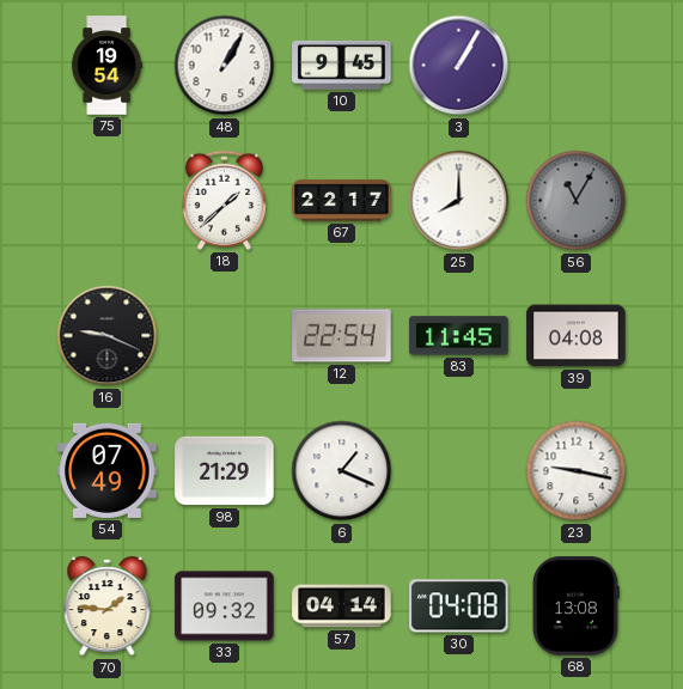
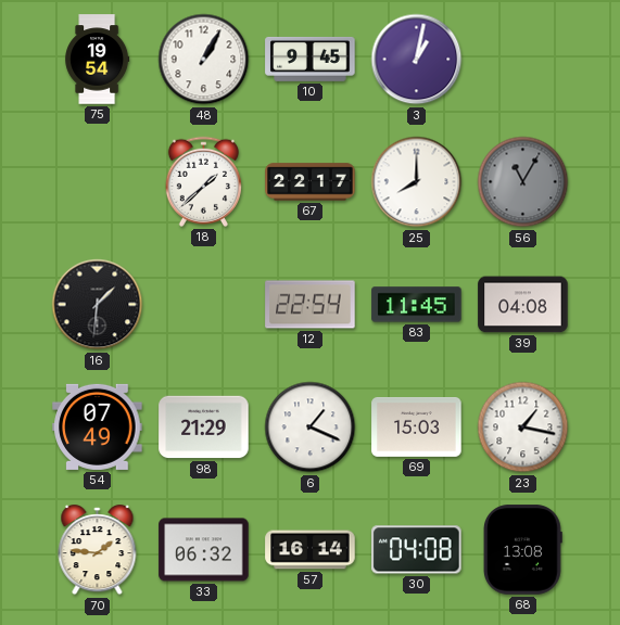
3: 1:05 -> 1:02
16: 9:19 -> 1:31
69: none -> 15:03
23: 9:17 -> 1:17
33: 09:32 -> 06:32
57: 04:14 -> 16:14
